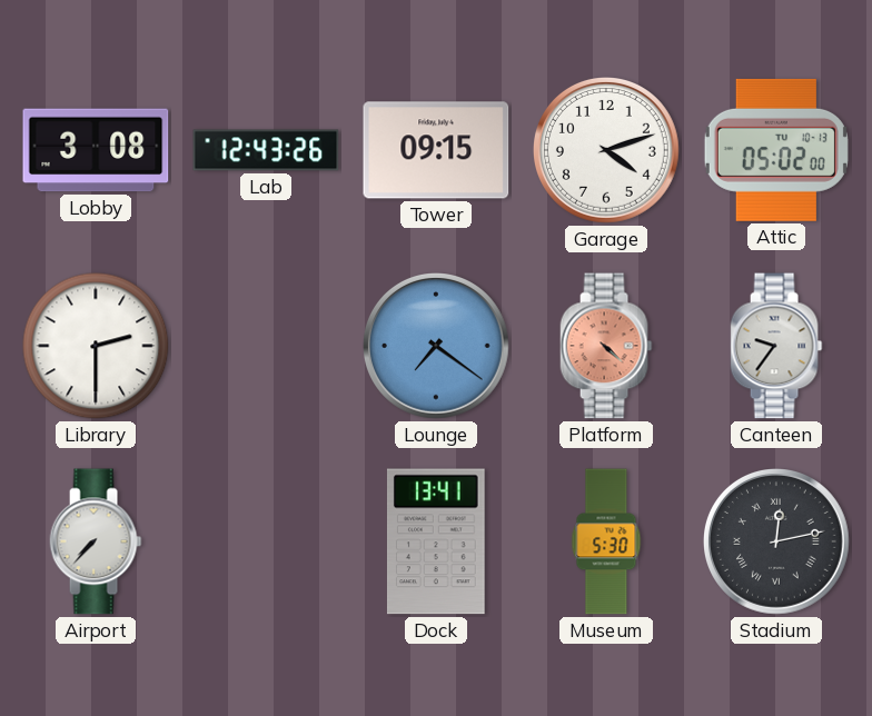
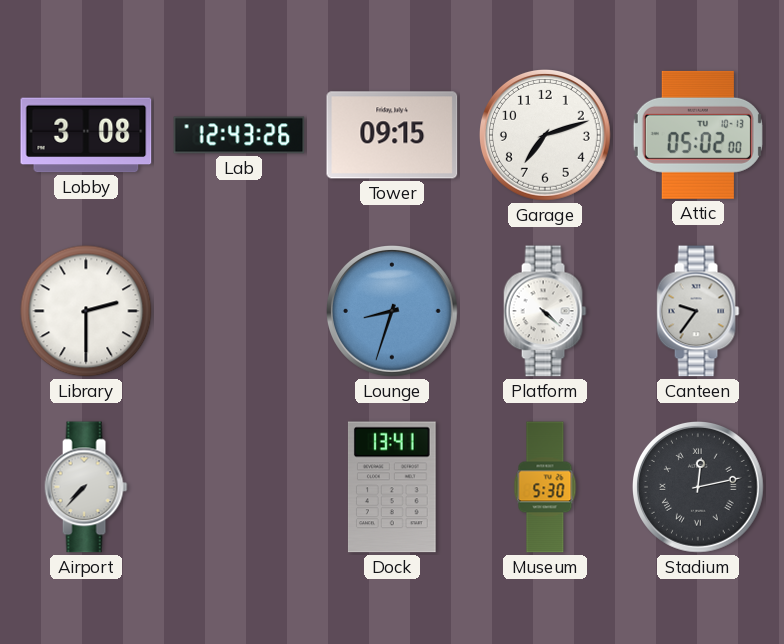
Garage: 4:12 -> 7:12
Lounge: 7:21 -> 8:33
Platform dial: salmon -> white
